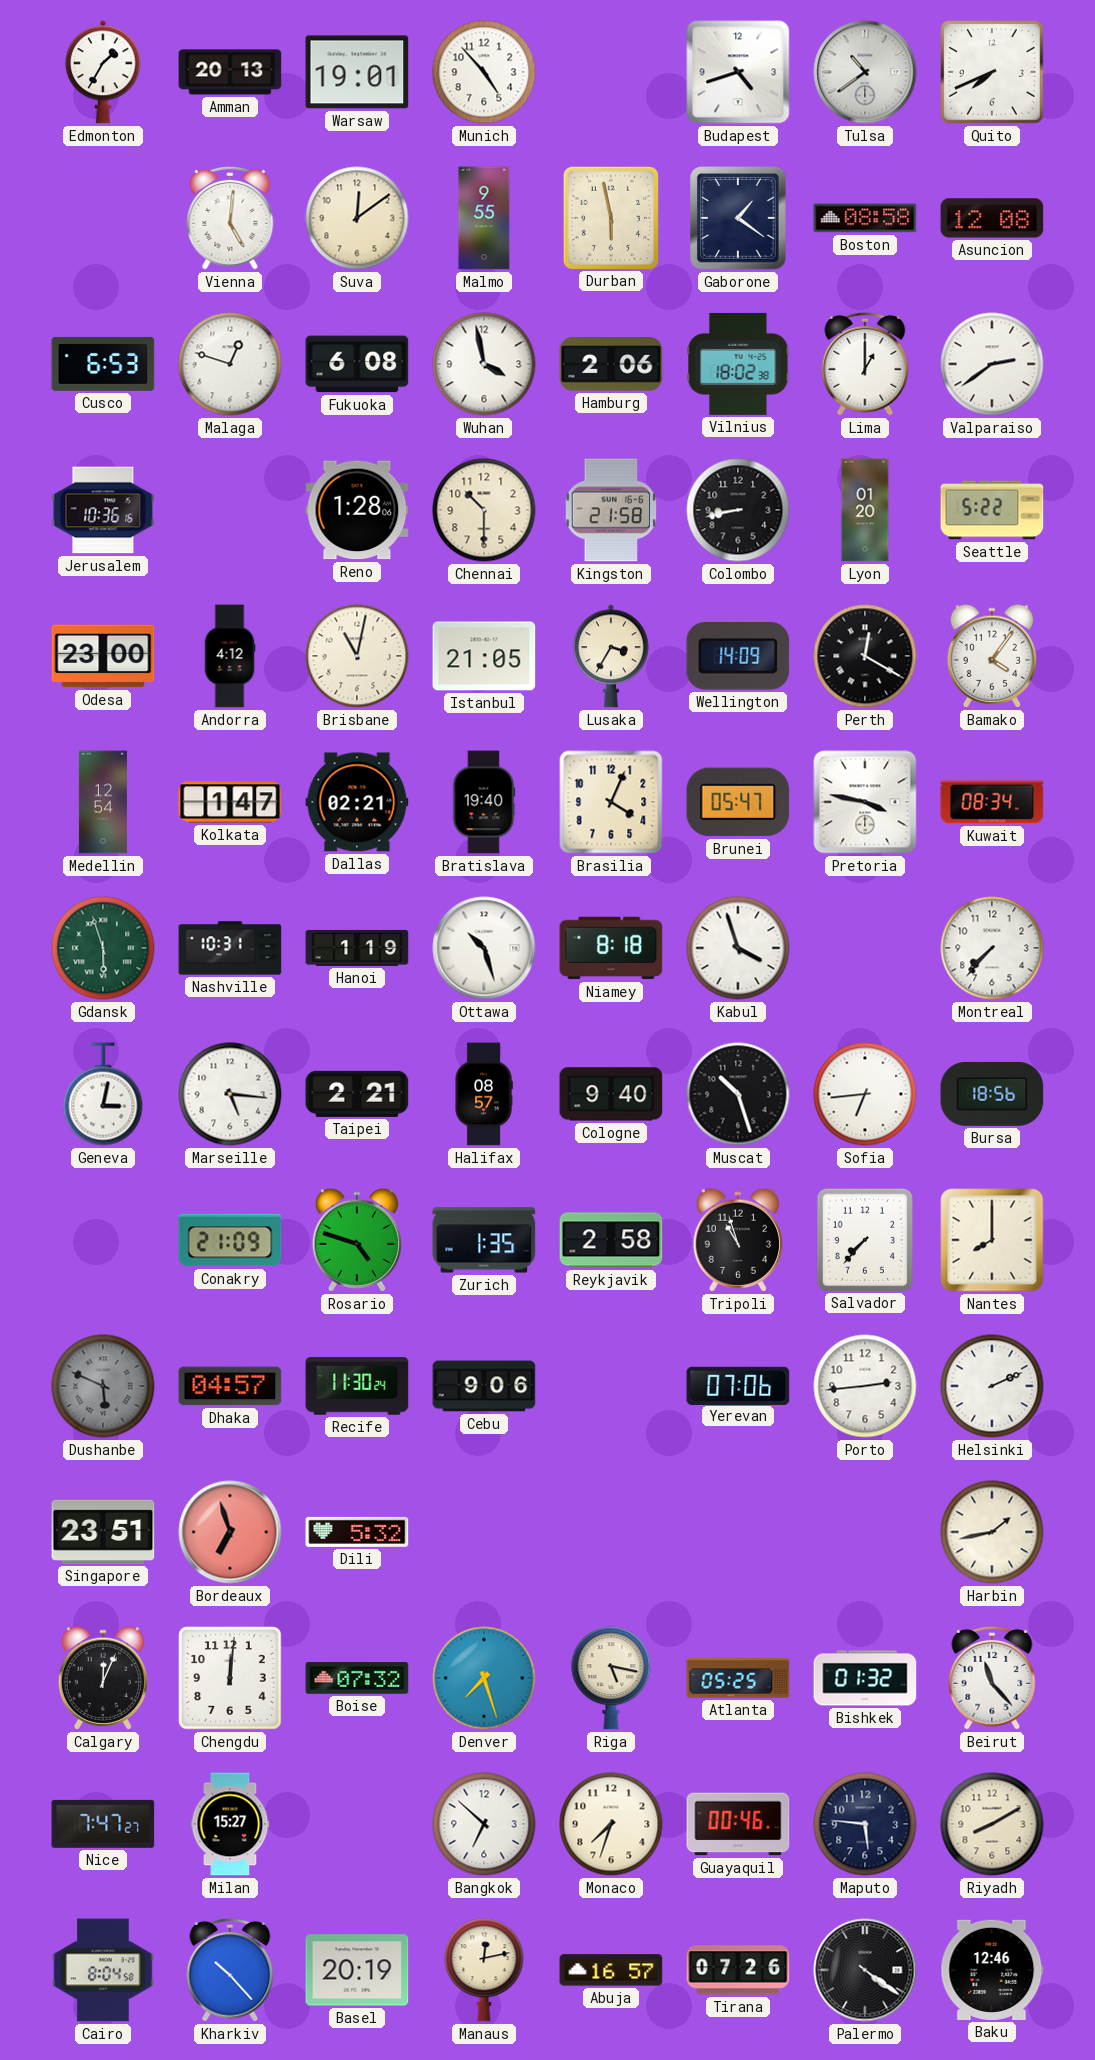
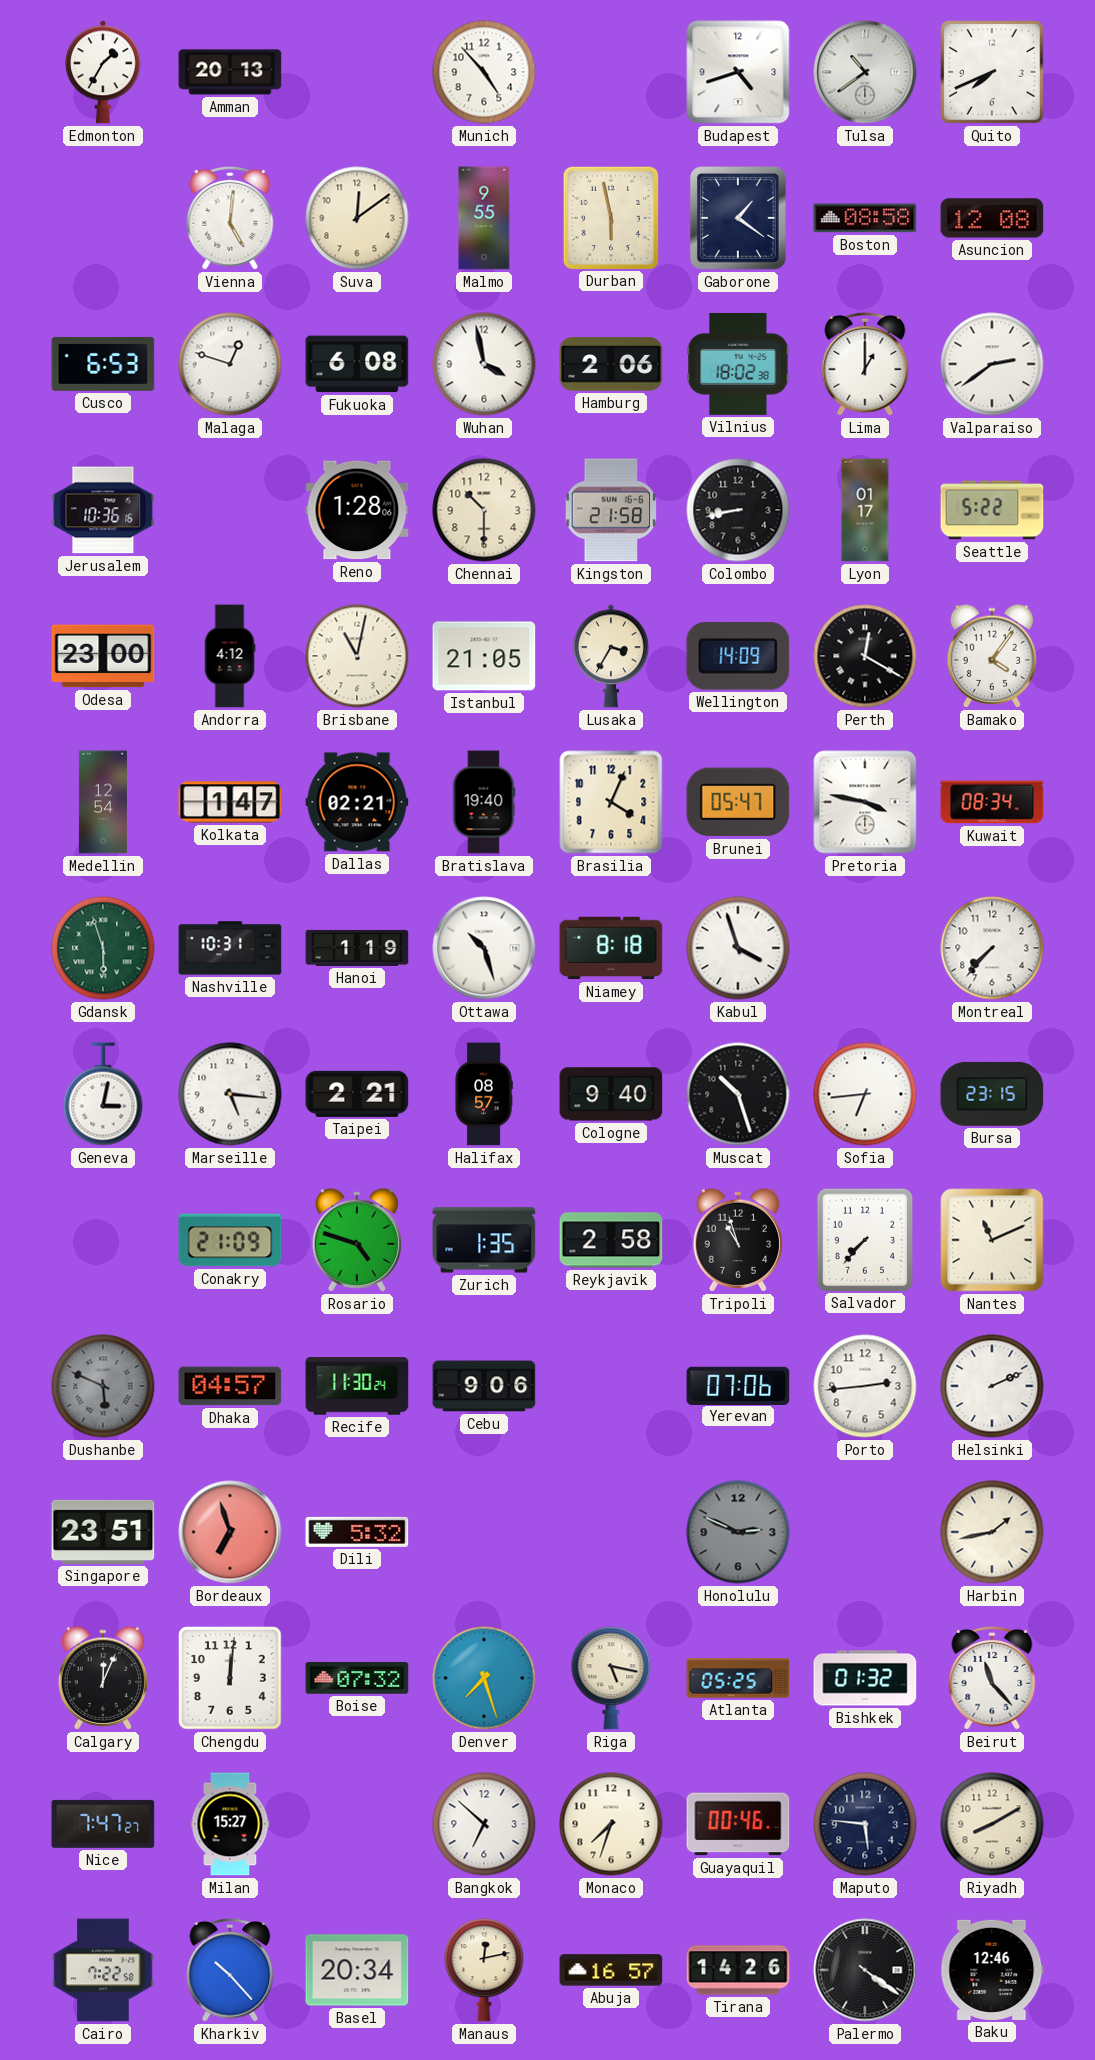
Warsaw: 19:01 -> none
Lyon: 01:20 -> 01:17
Bursa: 18:56 -> 23:15
Nantes: 8:00 -> 11:11
Honolulu: none -> 2:49
Cairo: 8:04 -> 7:22
Basel: 20:19 -> 20:34
Tirana: 07:26 -> 14:26
